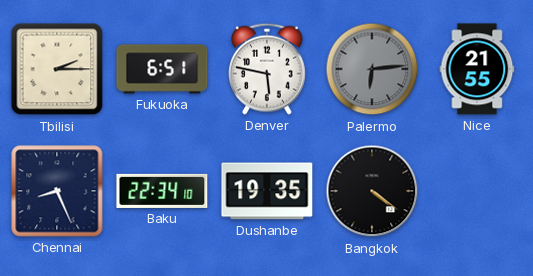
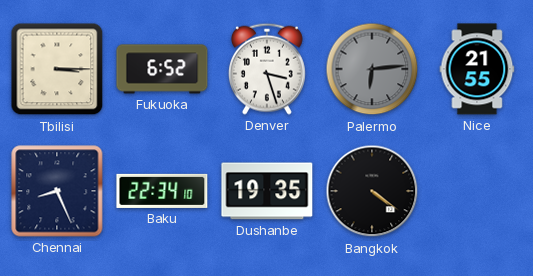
Tbilisi: 2:15 -> 3:15
Fukuoka: 6:51 -> 6:52
Denver: 5:47 -> 3:27
